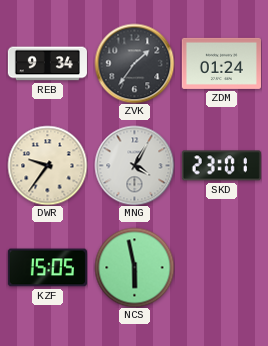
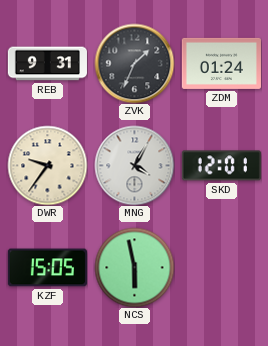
REB: 9:34 -> 9:31
ZVK: 1:36 -> 1:34
SKD: 23:01 -> 12:01
